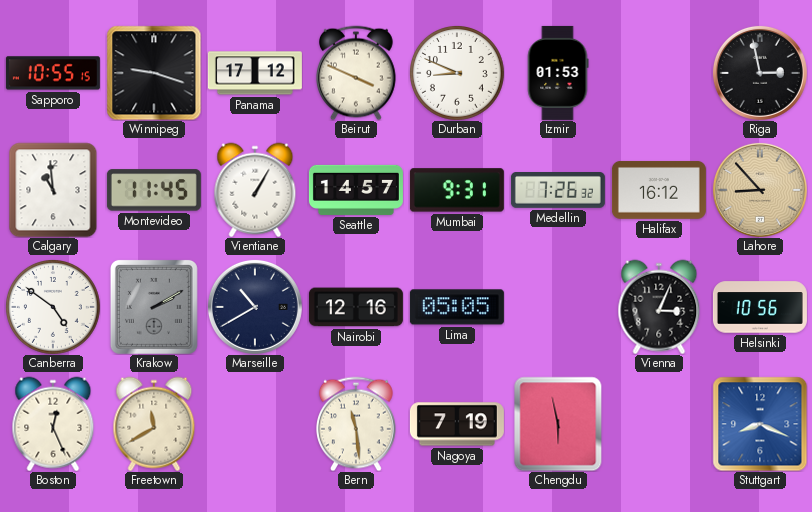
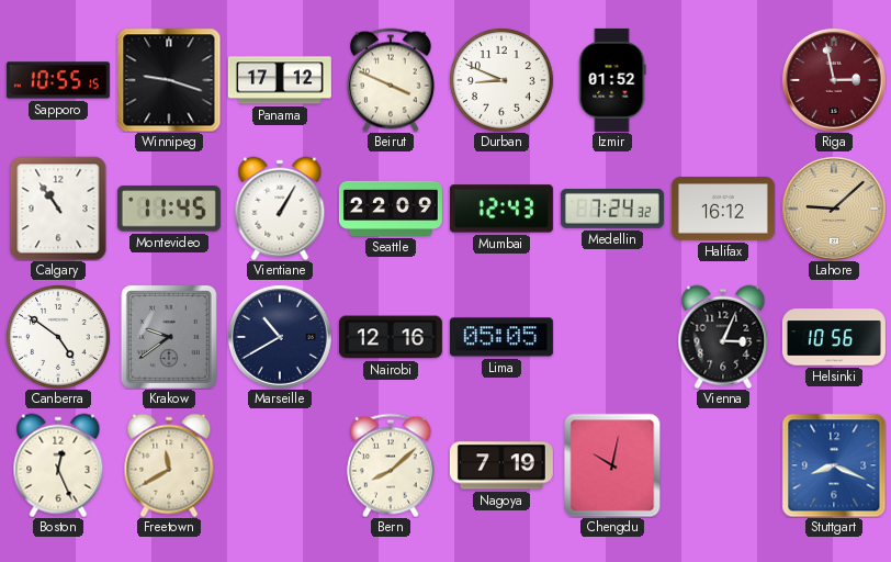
Izmir: 01:53 -> 01:52
Riga dial: black -> burgundy
Calgary: 10:59 -> 10:54
Seattle: 14:57 -> 22:09
Mumbai: 9:31 -> 12:43
Medellin: 7:26 -> 7:24
Lahore: 8:53 -> 9:08
Krakow: 2:10 -> 9:39
Bern: 11:29 -> 8:08
Chengdu: 5:58 -> 10:02
